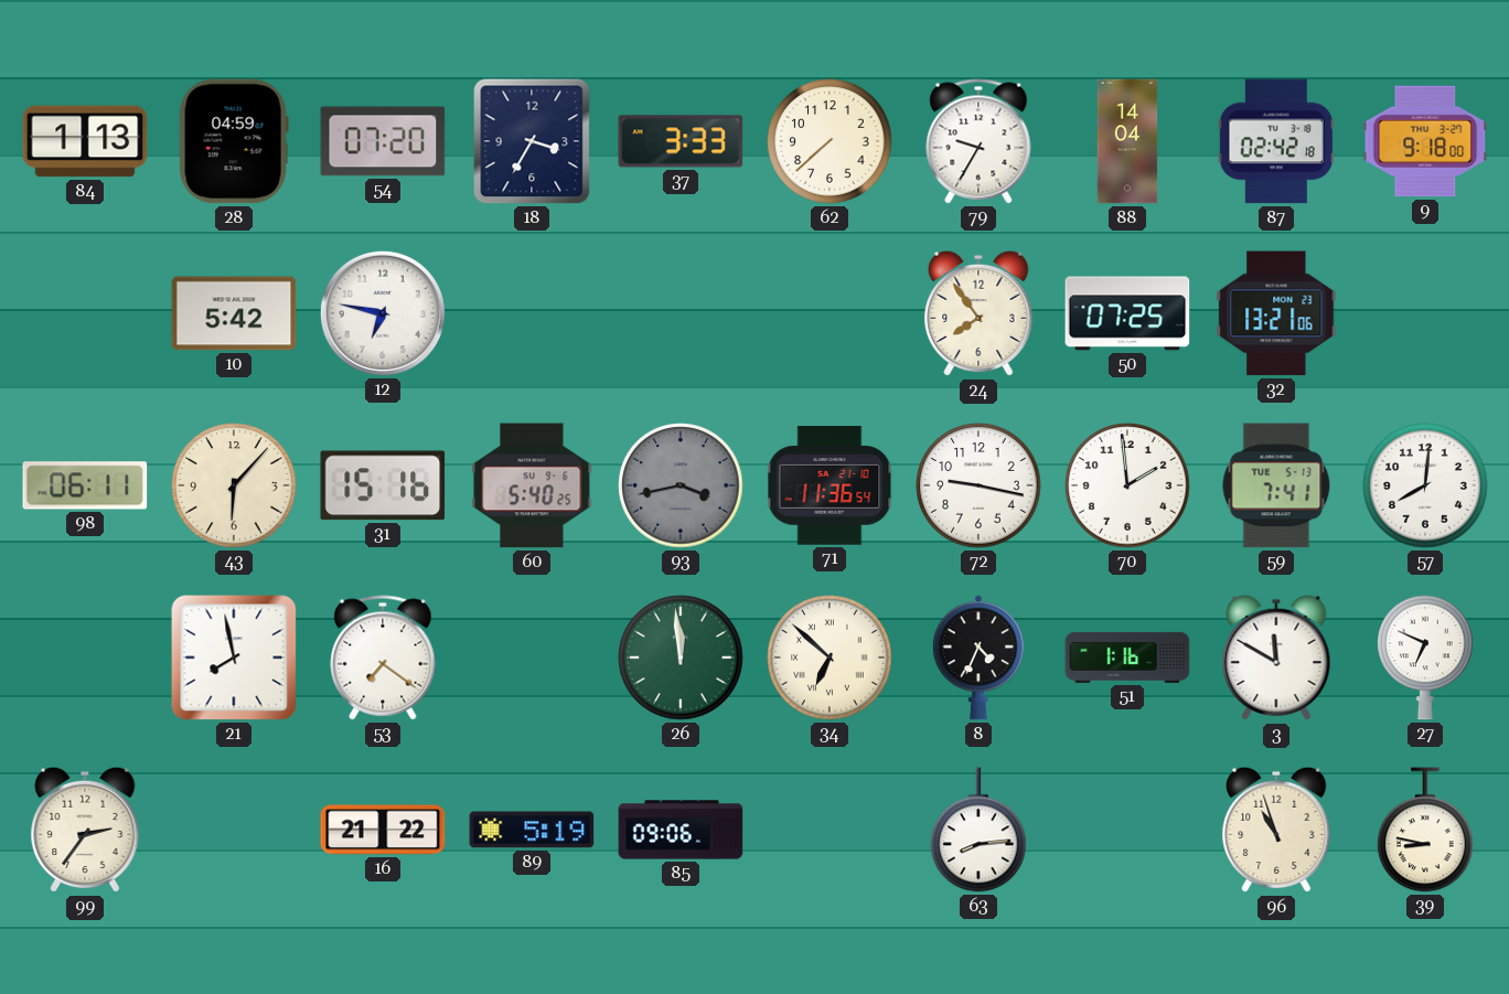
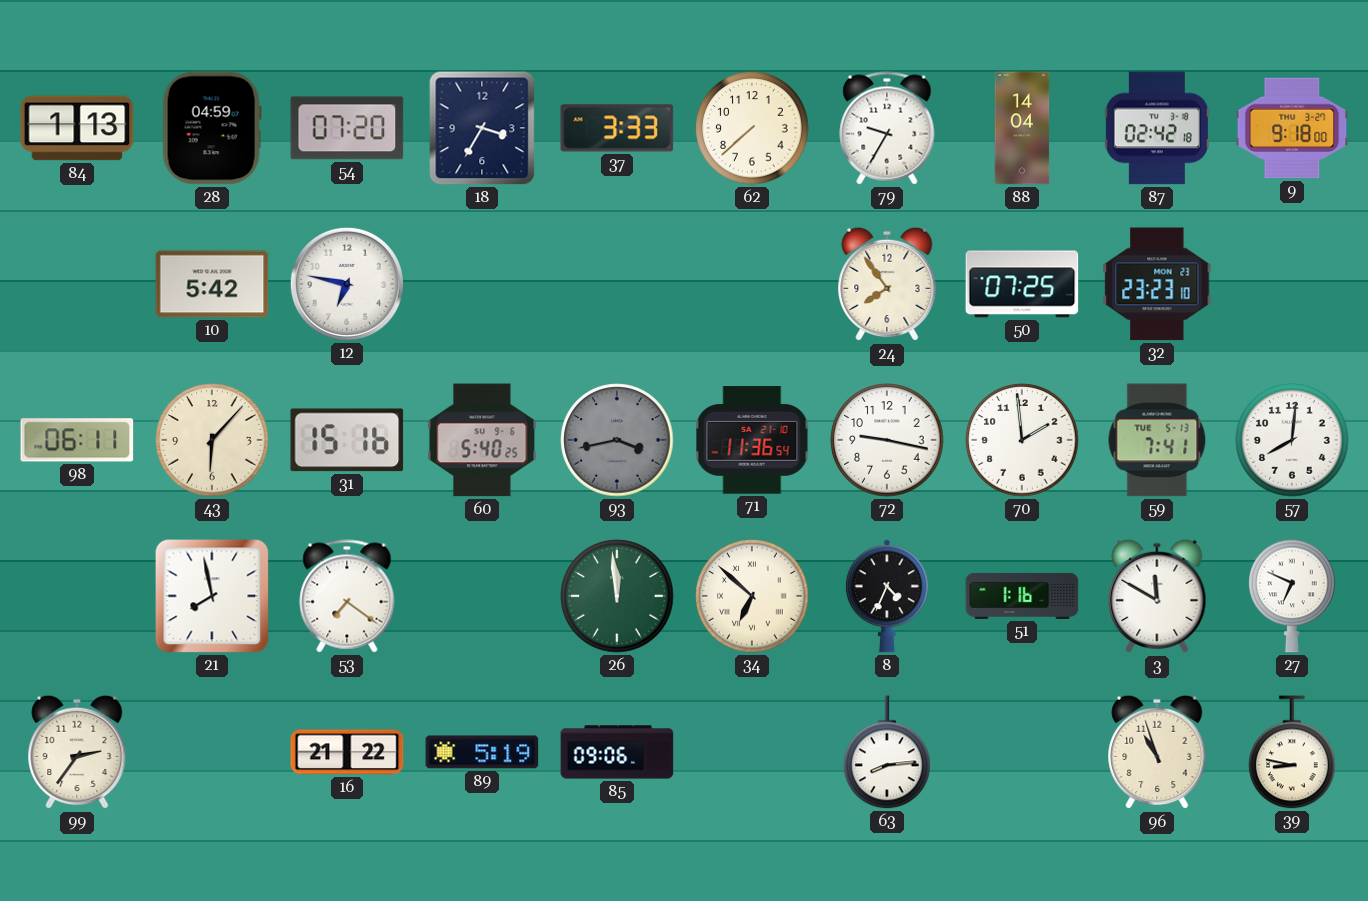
32: 13:21 -> 23:23
